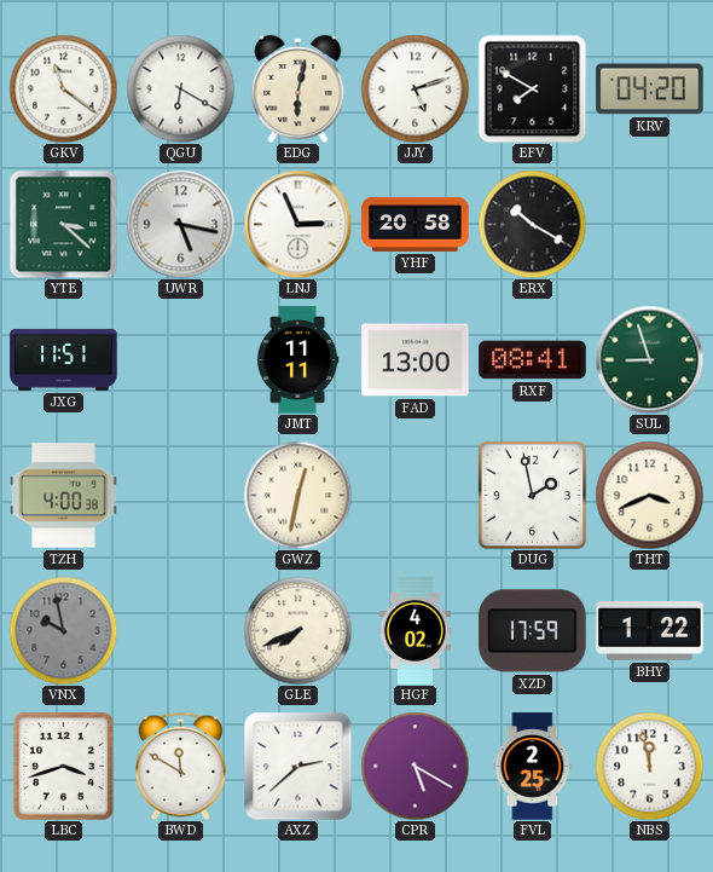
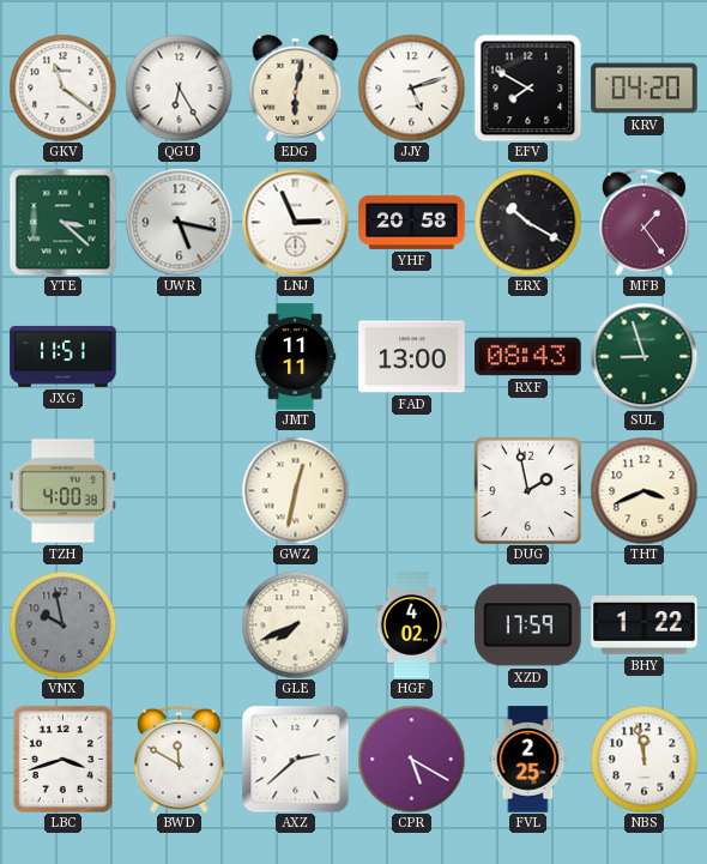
QGU: 6:20 -> 6:25
MFB: none -> 1:24
RXF: 08:41 -> 08:43
